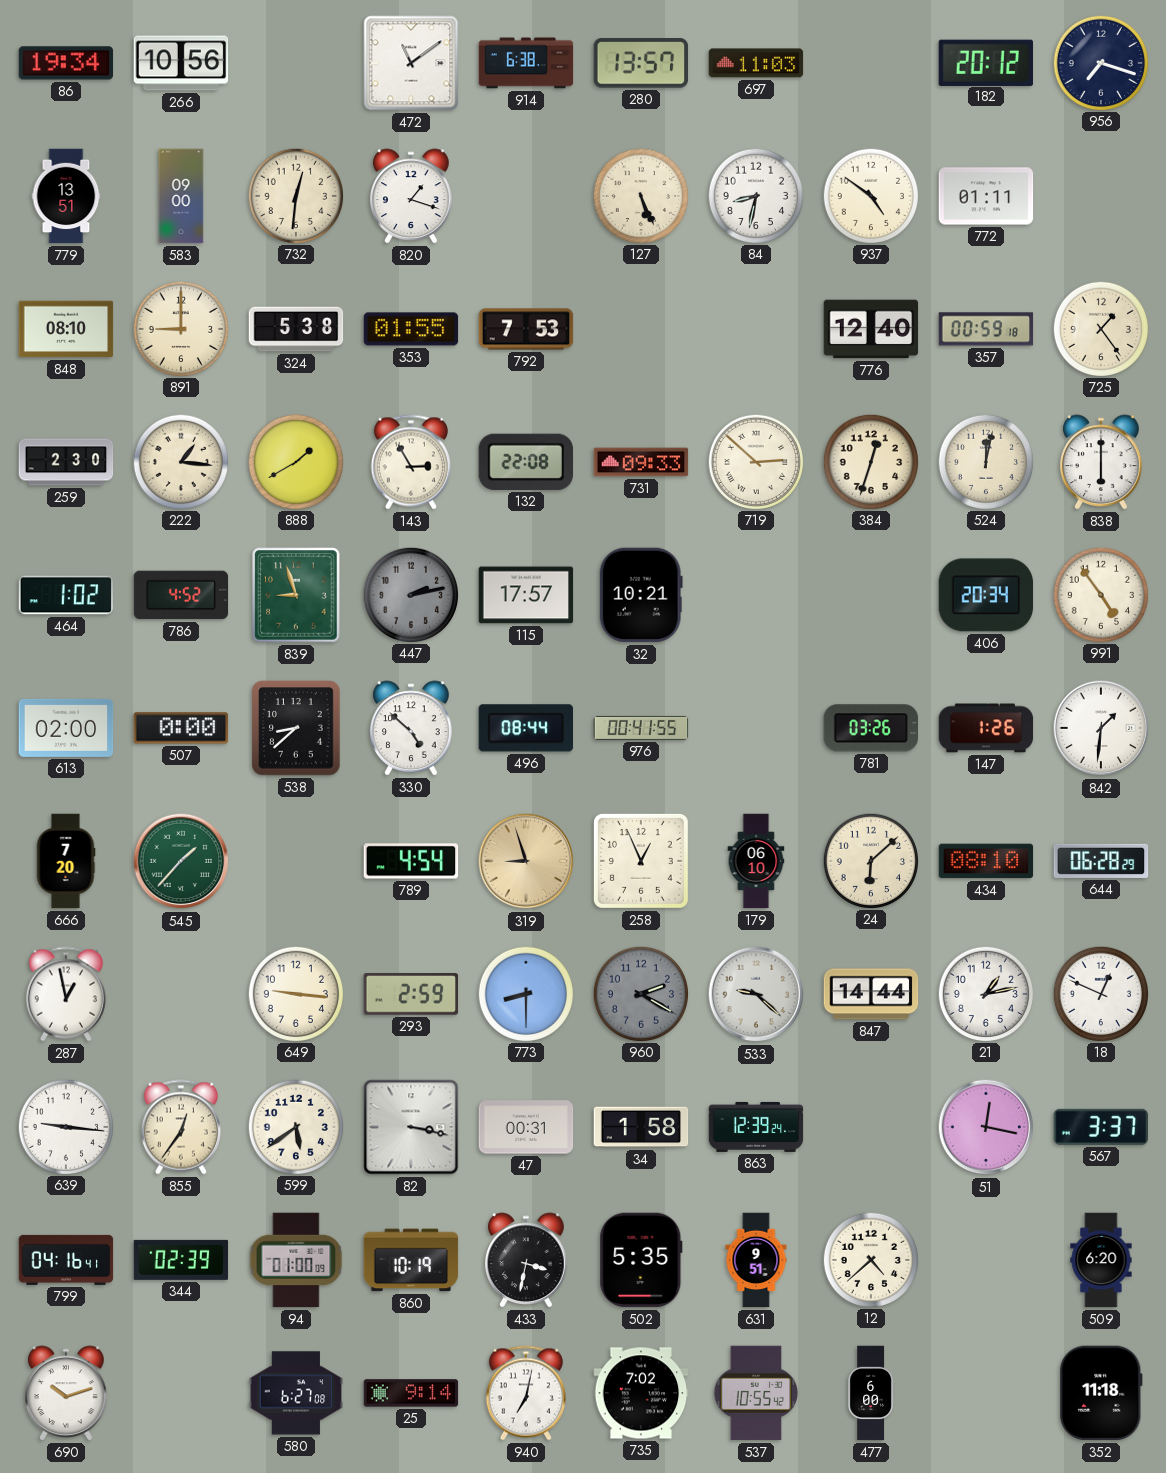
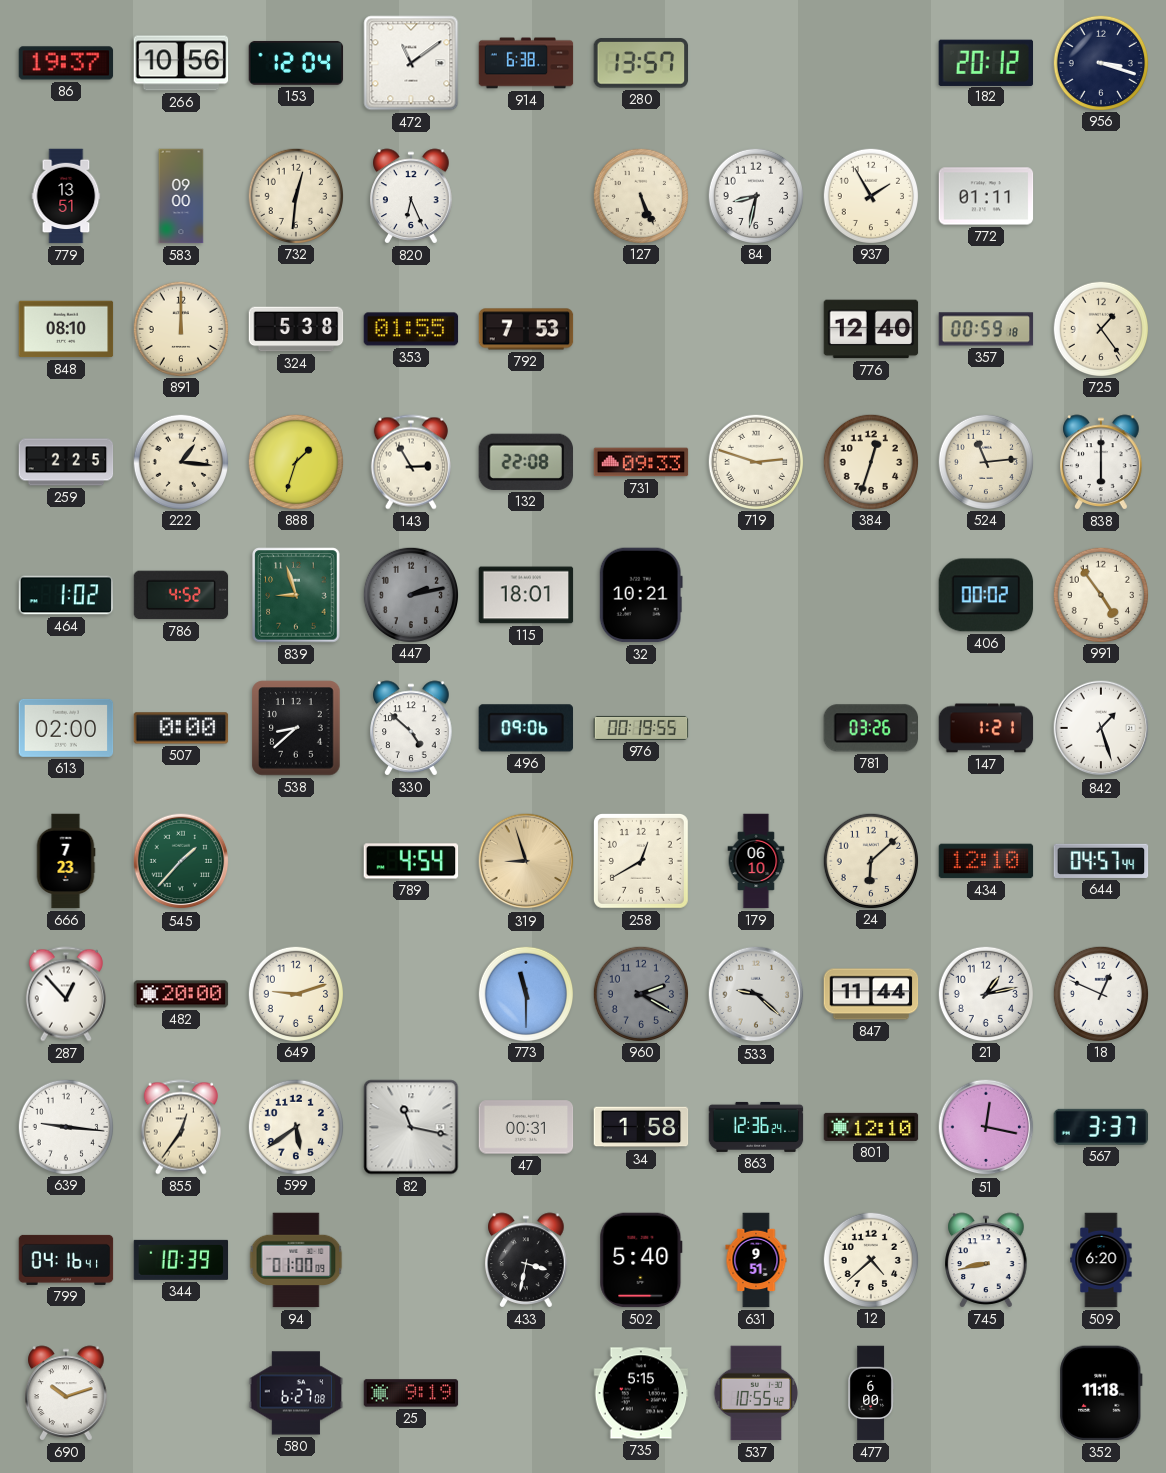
86: 19:34 -> 19:37
153: none -> 12:04
697: 11:03 -> none
956: 7:18 -> 3:18
820: 1:18 -> 6:26
937: 4:51 -> 1:55
891: 9:00 -> 12:00
259: 2:30 -> 2:25
888: 1:40 -> 1:33
719: 2:52 -> 2:48
524: 12:02 -> 11:14
115: 17:57 -> 18:01
406: 20:34 -> 00:02
496: 08:44 -> 09:06
976: 00:41 -> 00:19
147: 1:26 -> 1:21
842: 1:31 -> 1:27
666: 7:20 -> 7:23
258: 12:56 -> 12:40
434: 08:10 -> 12:10
644: 06:28 -> 04:57
287: 12:58 -> 12:53
482: none -> 20:00
649: 9:16 -> 9:12
293: 2:59 -> none
773: 8:30 -> 11:30
847: 14:44 -> 11:44
82: 3:17 -> 11:17
863: 12:39 -> 12:36
801: none -> 12:10
344: 02:39 -> 10:39
860: 10:19 -> none
502: 5:35 -> 5:40
745: none -> 8:43
25: 9:14 -> 9:19
940: 7:02 -> none
735: 7:02 -> 5:15
